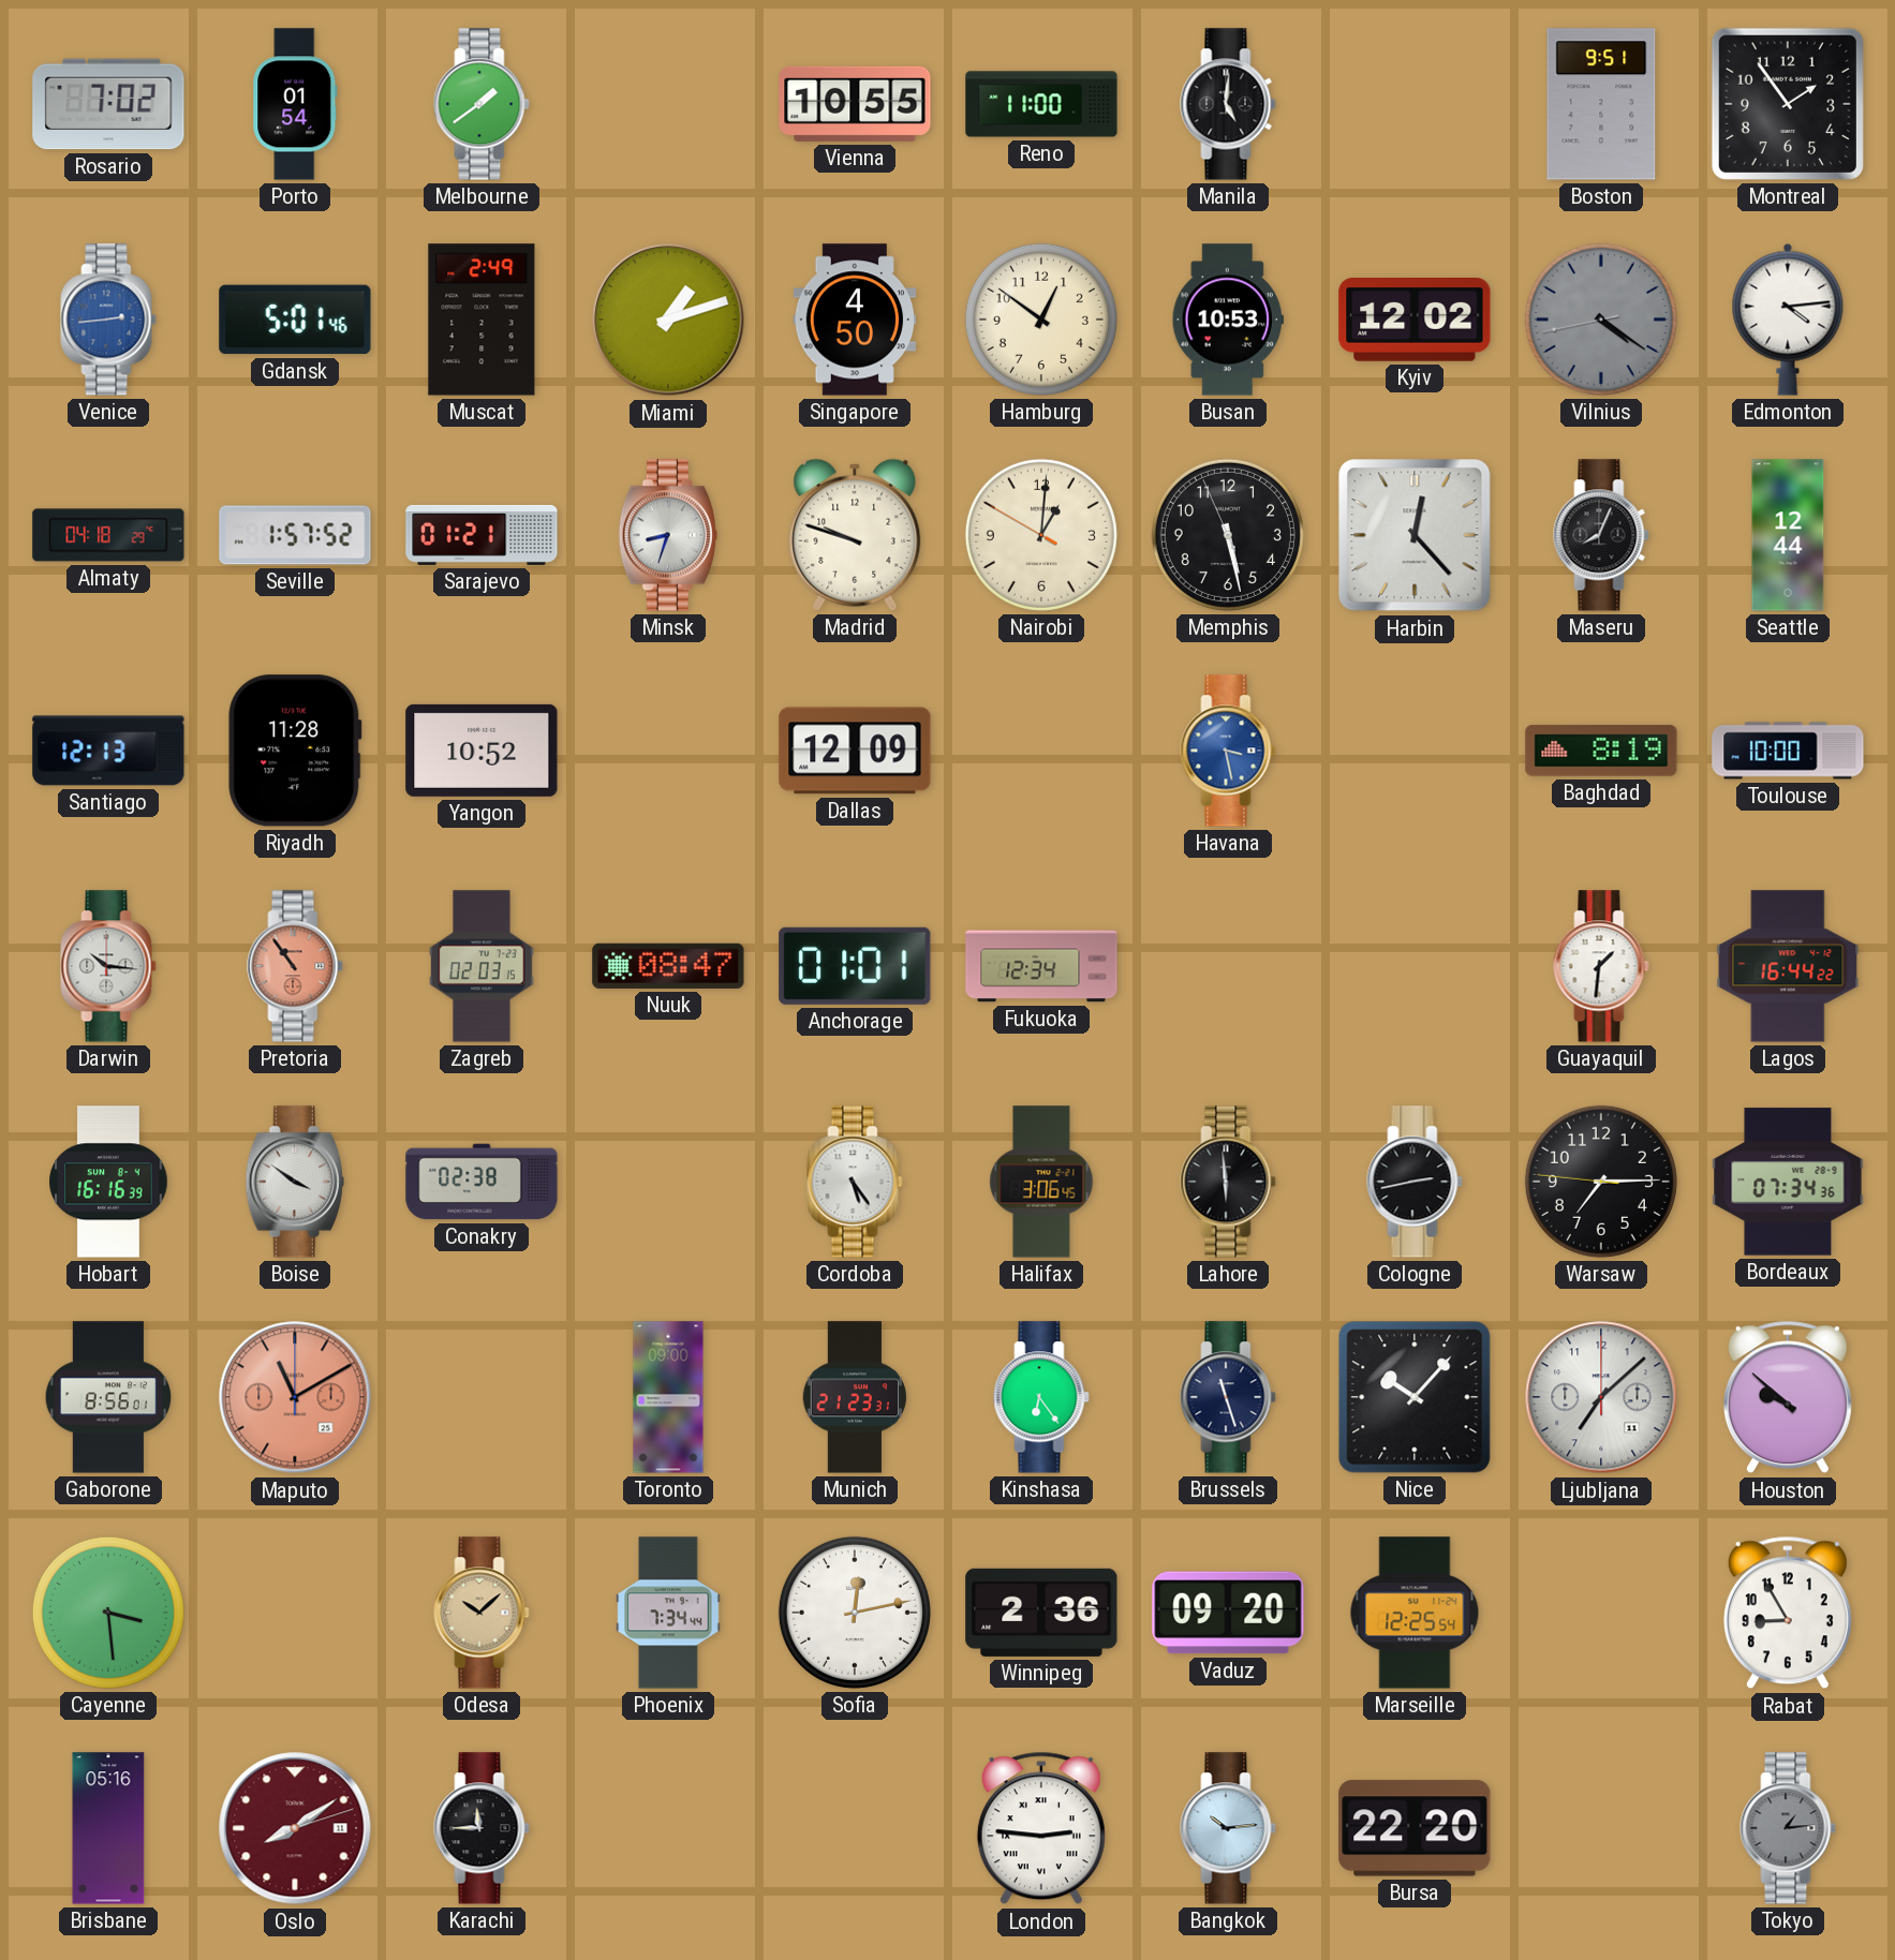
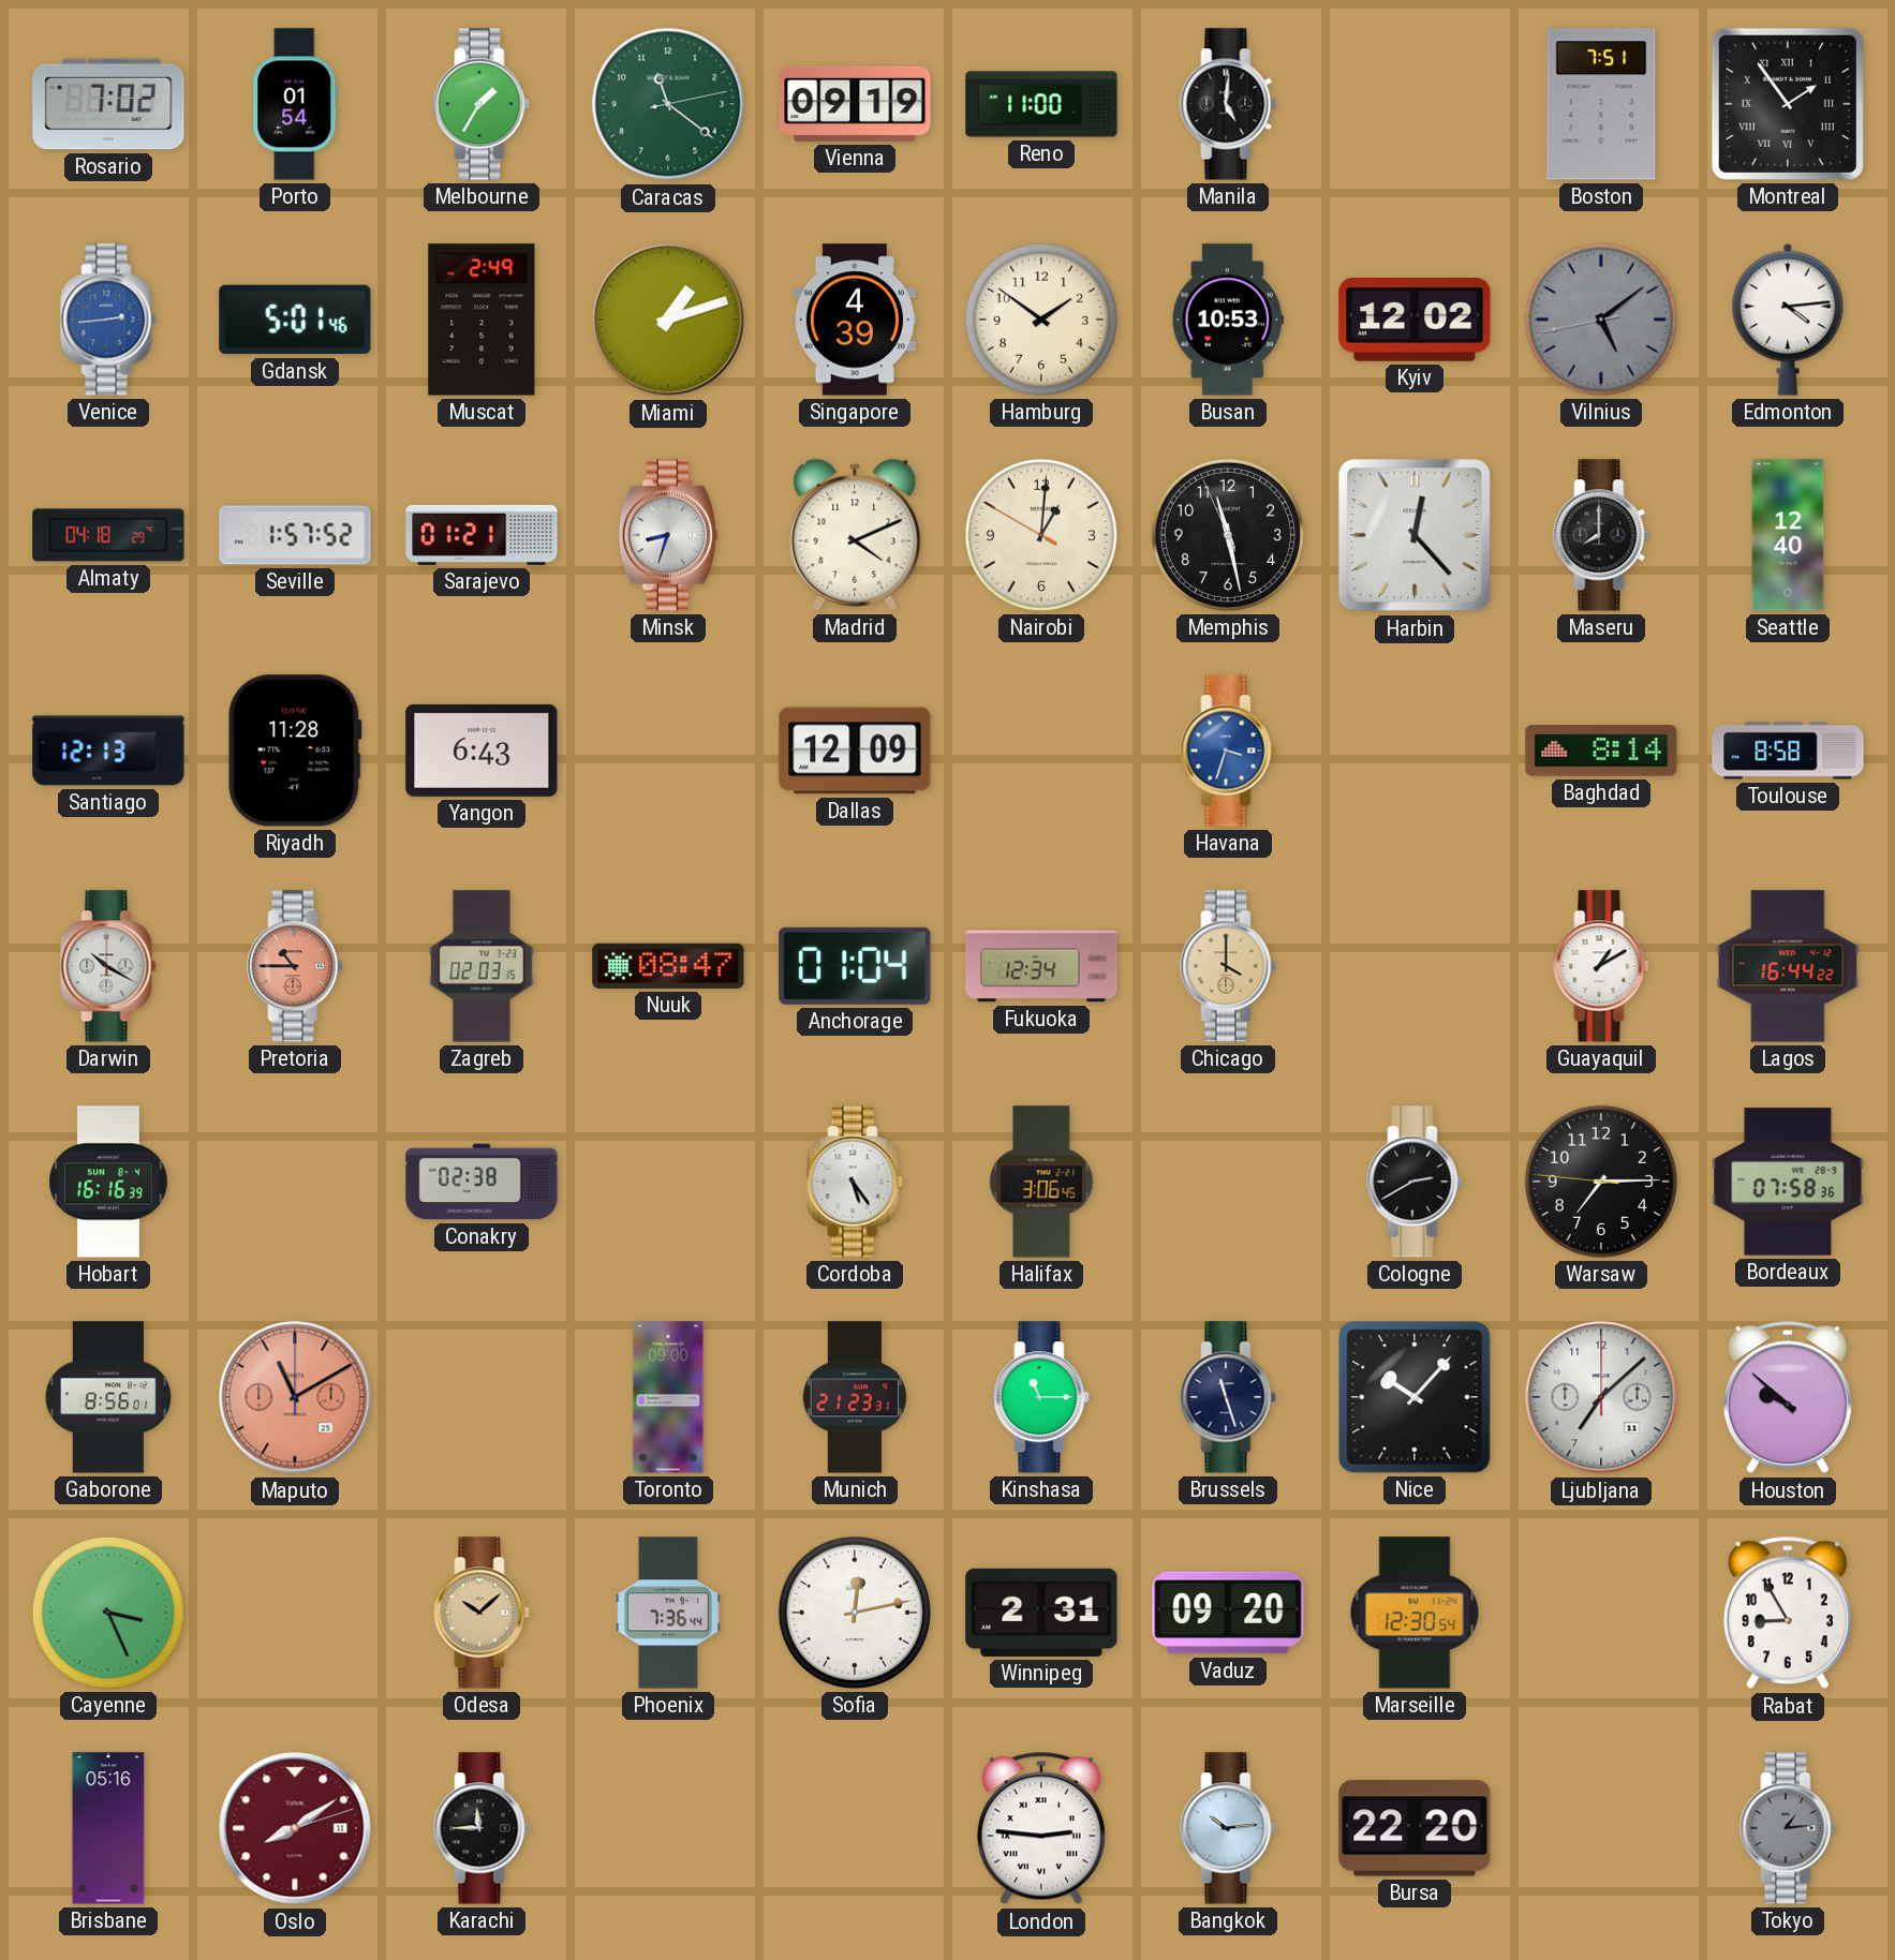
Melbourne: 1:39 -> 1:35
Caracas: none -> 11:21
Vienna: 10:55 -> 09:19
Boston: 9:51 -> 7:51
Montreal numerals: Arabic -> Roman
Singapore: 4:50 -> 4:39
Hamburg: 12:51 -> 1:51
Vilnius: 4:20 -> 5:08
Madrid: 9:48 -> 4:11
Memphis: 5:27 -> 11:27
Maseru: 8:04 -> 8:00
Seattle: 12:44 -> 12:40
Yangon: 10:52 -> 6:43
Havana: 3:28 -> 3:33
Baghdad: 8:19 -> 8:14
Toulouse: 10:00 -> 8:58
Darwin: 10:16 -> 10:20
Pretoria: 10:54 -> 10:45
Anchorage: 01:01 -> 01:04
Chicago: none -> 4:00
Guayaquil: 1:31 -> 1:10
Boise: 3:51 -> none
Lahore: 5:59 -> none
Cologne: 2:43 -> 2:40
Bordeaux: 07:34 -> 07:58
Kinshasa: 6:24 -> 11:15
Cayenne: 3:29 -> 3:26
Phoenix: 7:34 -> 7:36
Winnipeg: 2:36 -> 2:31
Marseille: 12:25 -> 12:30
